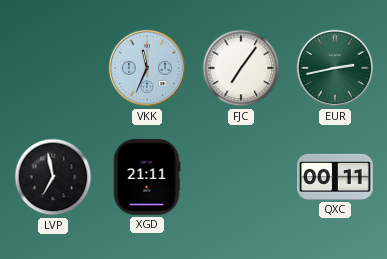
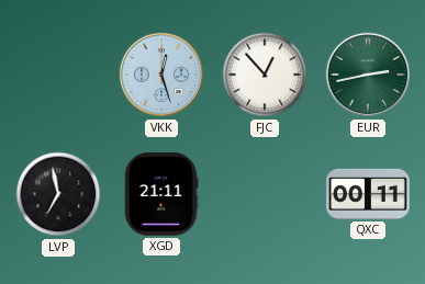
VKK: 11:34 -> 12:27
FJC: 7:06 -> 12:53
